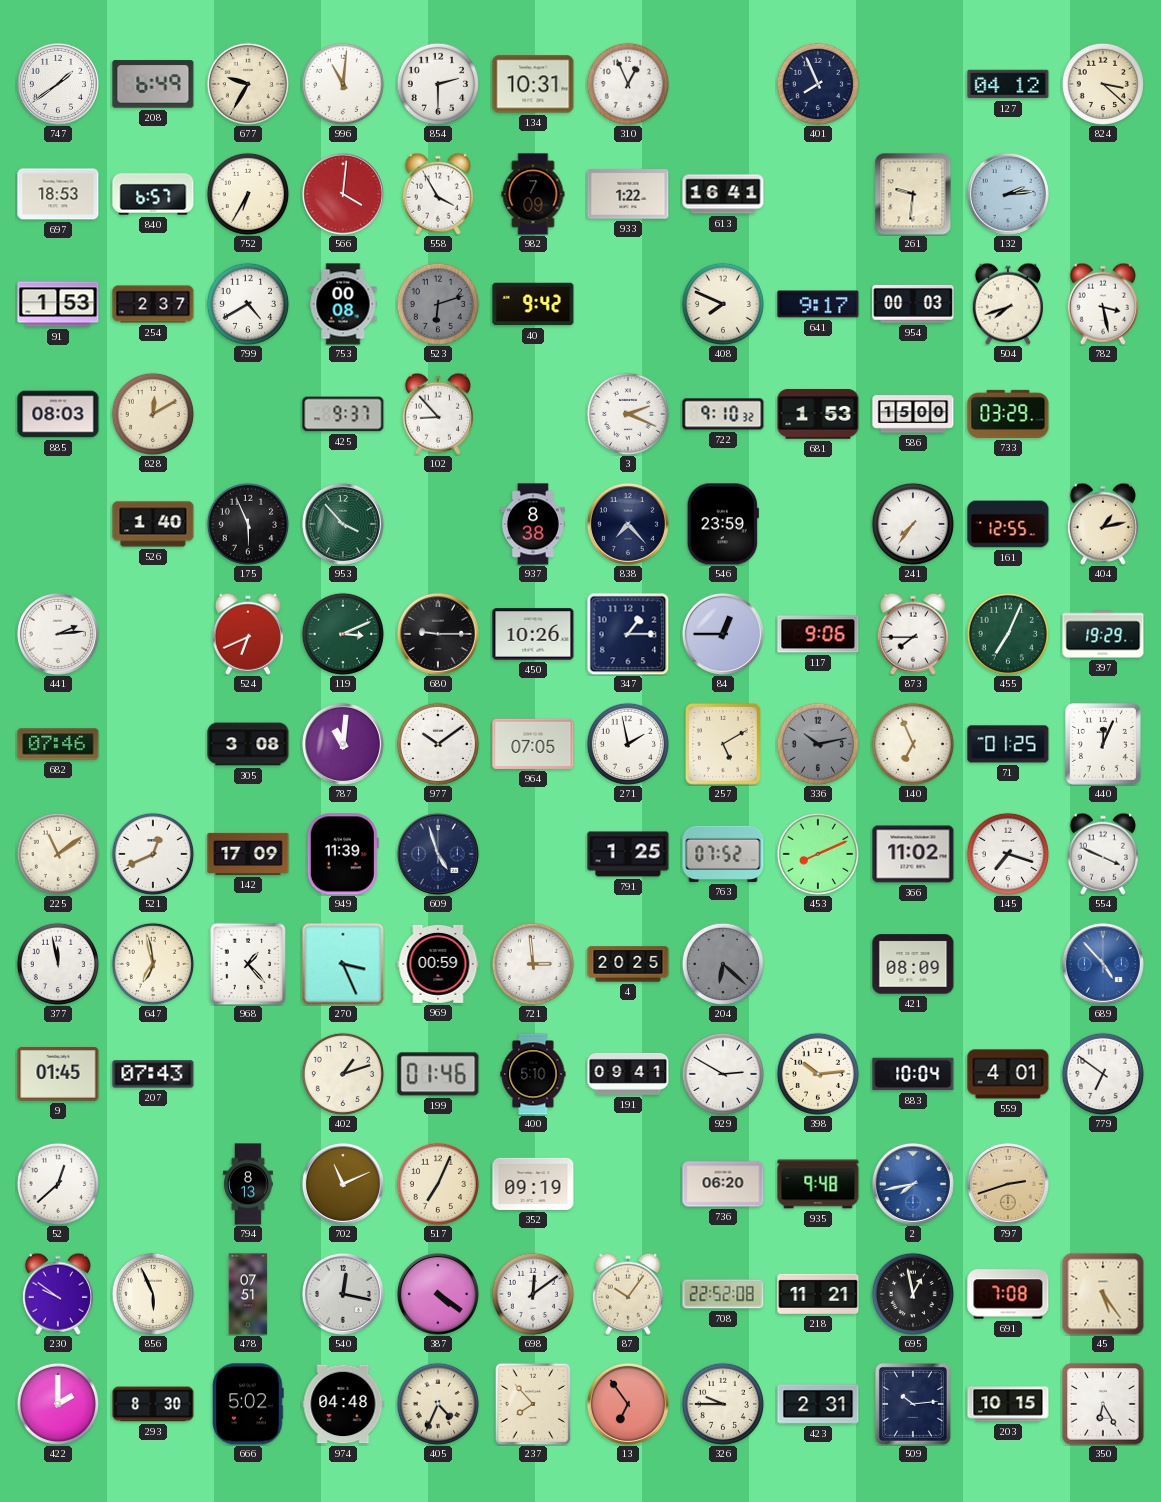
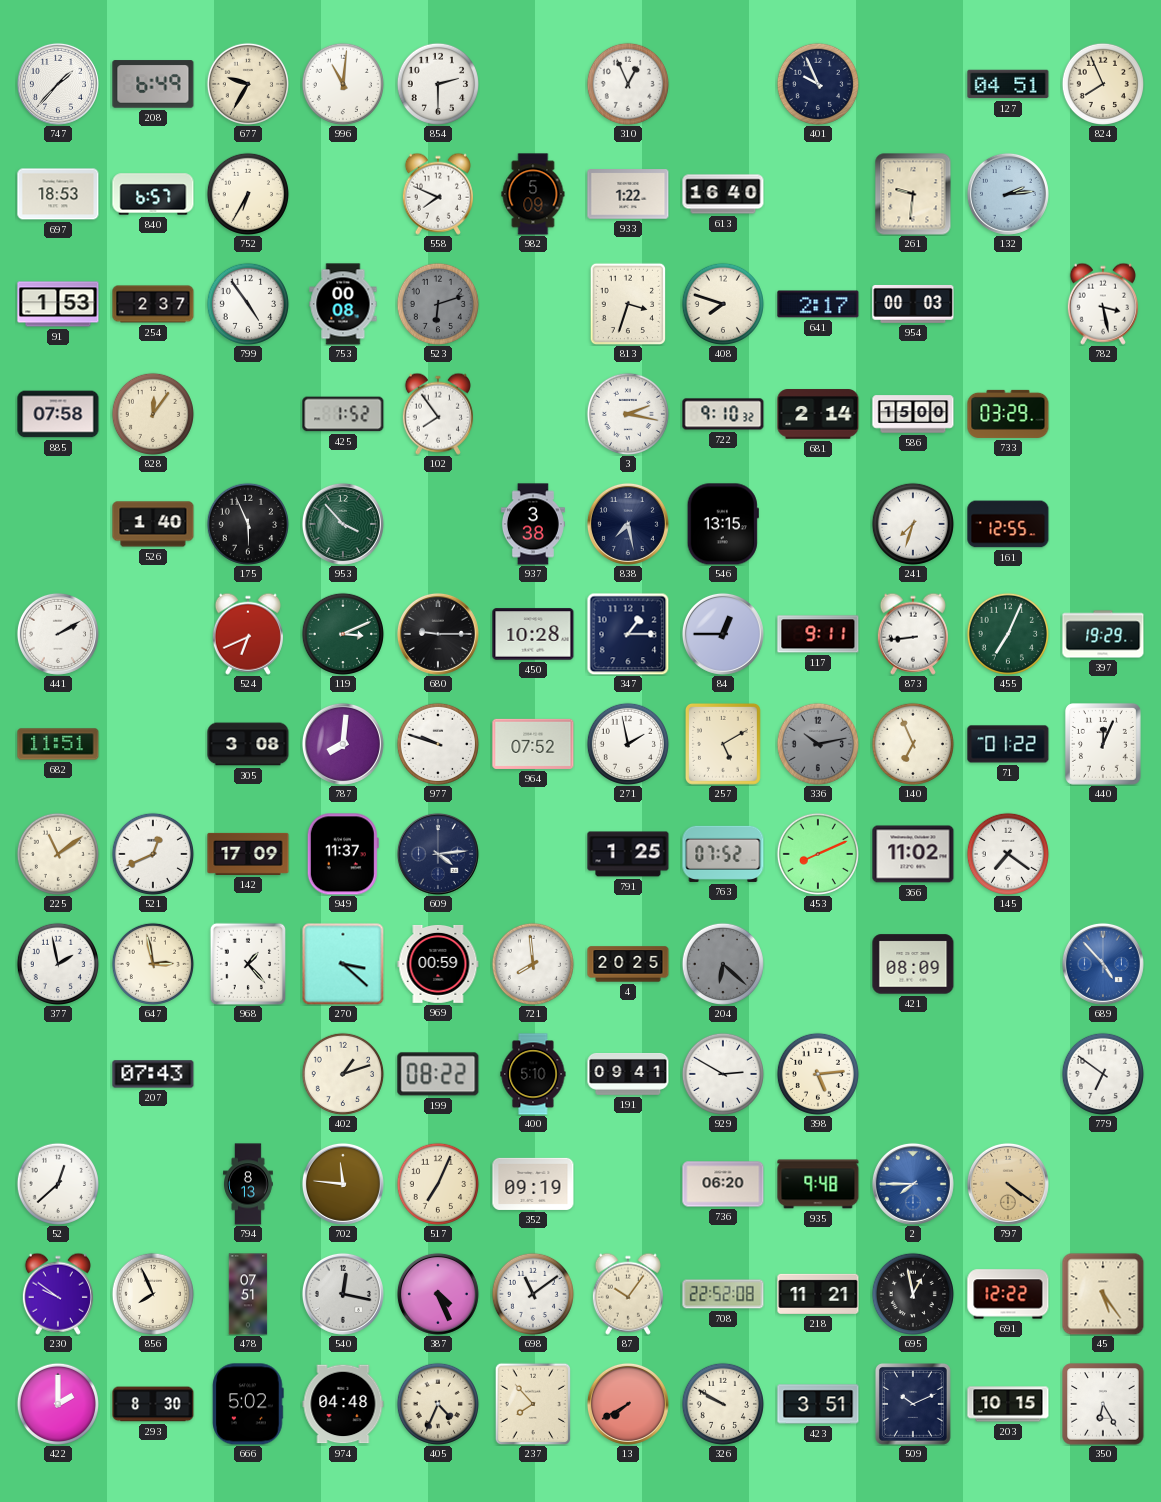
747: 1:39 -> 1:37
134: 10:31 -> none
401: 7:56 -> 9:56
127: 04:12 -> 04:51
824: 3:22 -> 7:56
566: 4:01 -> none
558: 3:55 -> 7:49
982: 7:09 -> 5:09
613: 16:41 -> 16:40
799: 4:40 -> 4:54
40: 9:42 -> none
813: none -> 3:33
408: 7:49 -> 7:48
641: 9:17 -> 2:17
504: 7:42 -> none
885: 08:03 -> 07:58
828: 12:10 -> 12:06
425: 9:37 -> 1:52
102: 8:53 -> 7:54
3: 2:19 -> 2:17
681: 1:53 -> 2:14
937: 8:38 -> 3:38
838: 7:23 -> 7:28
546: 23:59 -> 13:15
241: 7:36 -> 7:33
404: 1:13 -> none
441: 2:14 -> 2:10
450: 10:26 -> 10:28
117: 9:06 -> 9:11
873: 7:45 -> 8:44
682: 07:46 -> 11:51
787: 11:01 -> 8:01
977: 10:09 -> 9:48
964: 07:05 -> 07:52
71: 01:25 -> 01:22
949: 11:39 -> 11:37
609: 4:57 -> 4:14
145: 7:18 -> 7:21
554: 3:49 -> none
377: 11:58 -> 1:58
647: 6:58 -> 2:58
270: 3:26 -> 3:22
721: 2:59 -> 7:59
9: 01:45 -> none
199: 01:46 -> 08:22
398: 10:14 -> 5:14
883: 10:04 -> none
559: 4:01 -> none
702: 11:11 -> 11:46
2: 7:43 -> 7:45
797: 2:42 -> 4:21
856: 5:56 -> 7:56
387: 4:21 -> 4:26
698: 12:09 -> 11:09
691: 7:08 -> 12:22
13: 6:54 -> 7:40
326: 9:45 -> 9:50
423: 2:31 -> 3:51
509: 10:14 -> 10:11
